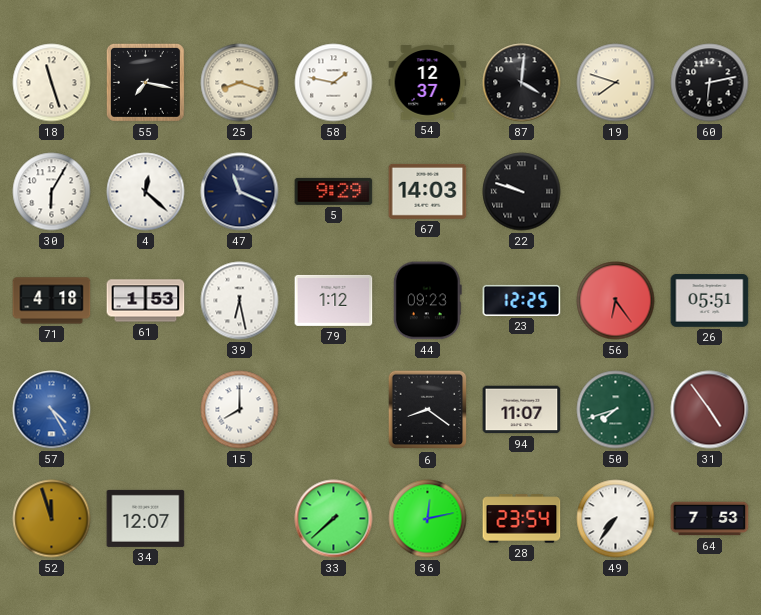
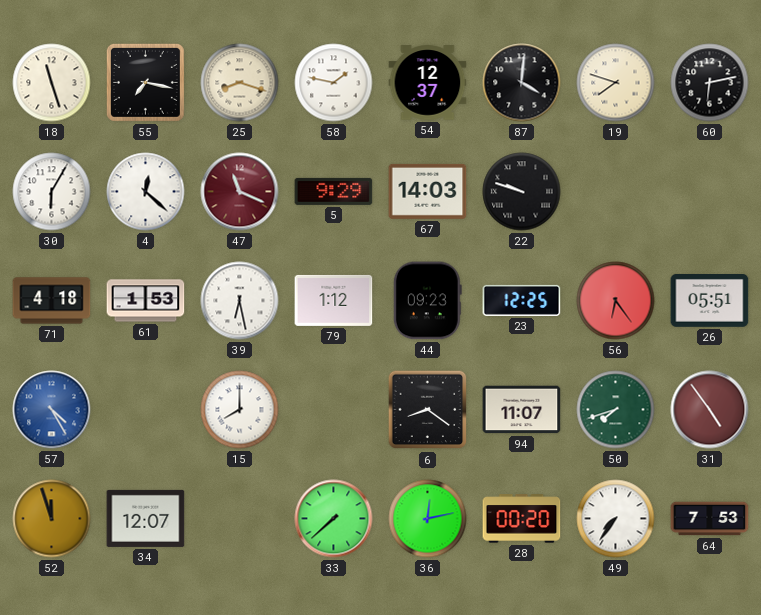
47 dial: navy -> burgundy
28: 23:54 -> 00:20
